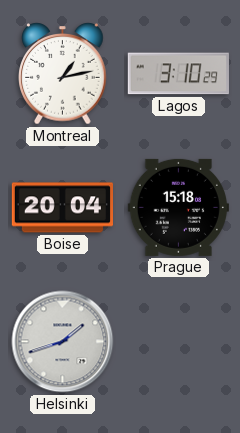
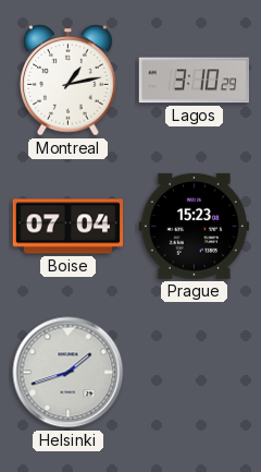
Boise: 20:04 -> 07:04
Prague: 15:18 -> 15:23
